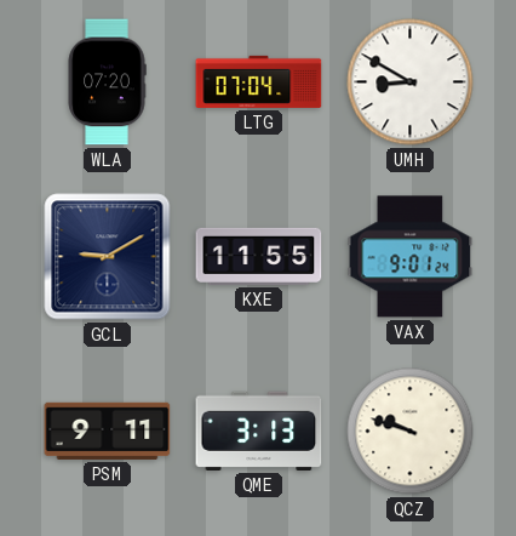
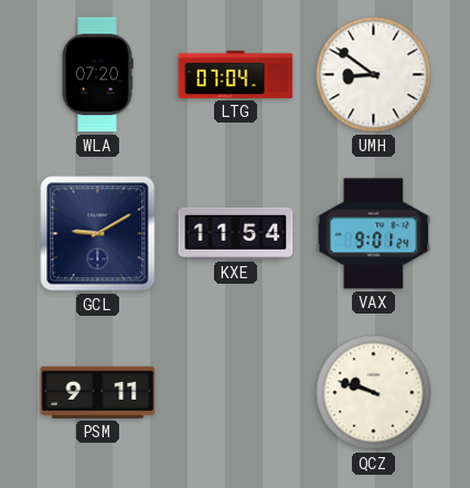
UMH: 8:50 -> 8:51
KXE: 11:55 -> 11:54
QME: 3:13 -> none
